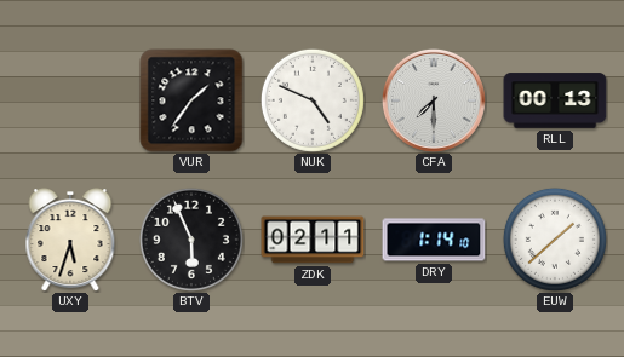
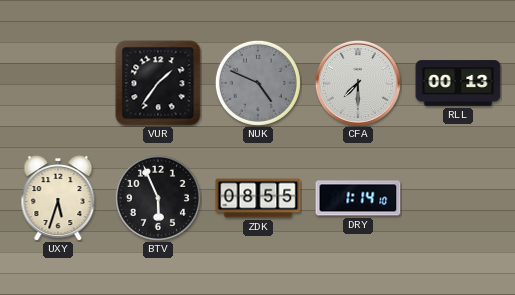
NUK dial: white -> grey
ZDK: 02:11 -> 08:55
EUW: 1:38 -> none
